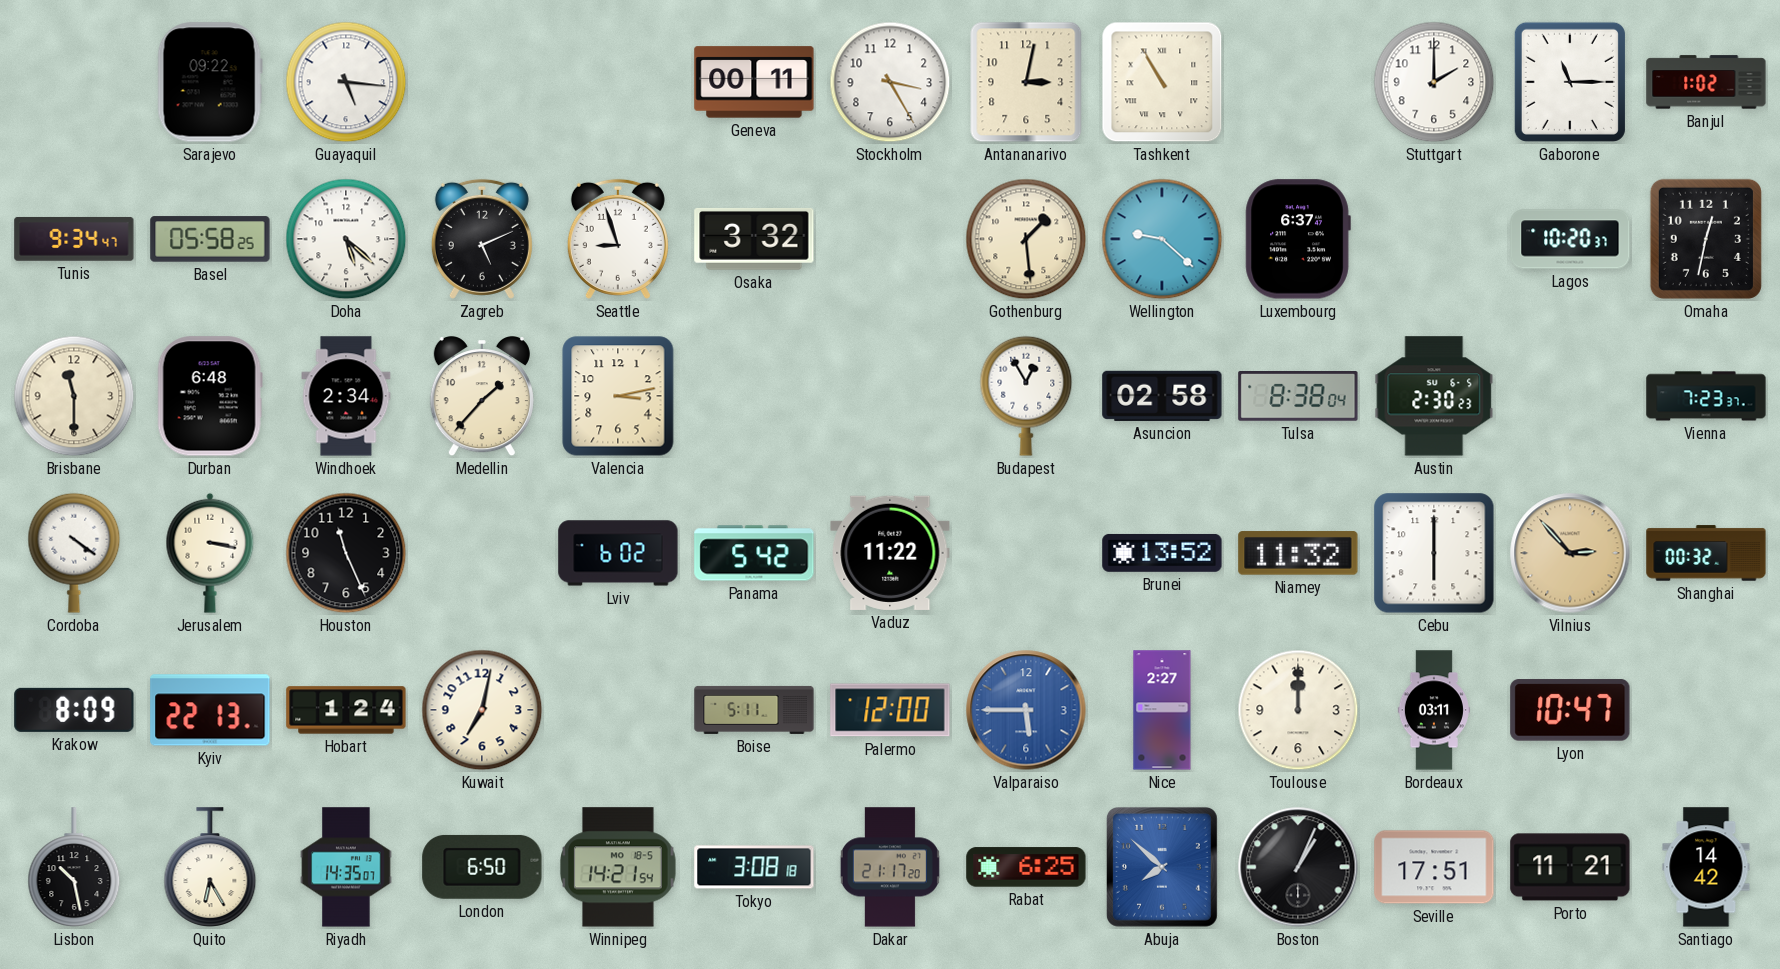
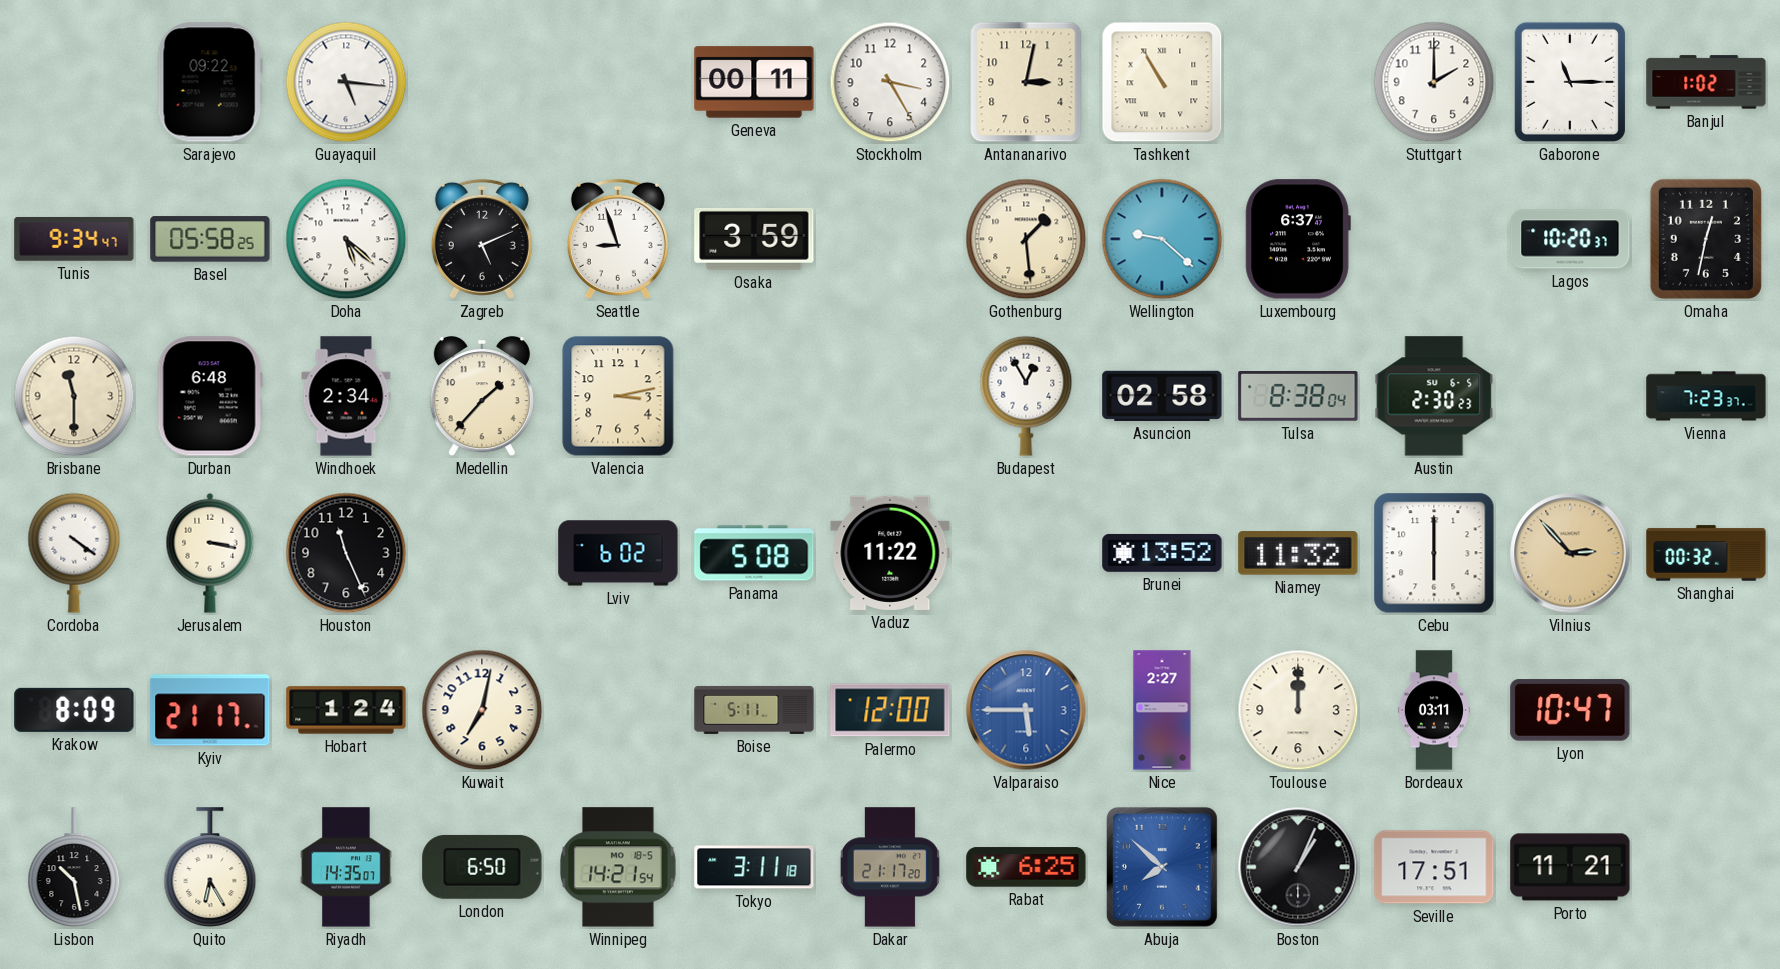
Osaka: 3:32 -> 3:59
Panama: 5:42 -> 5:08
Kyiv: 22:13 -> 21:17
Tokyo: 3:08 -> 3:11
Santiago: 14:42 -> none
